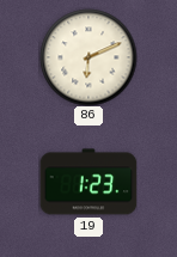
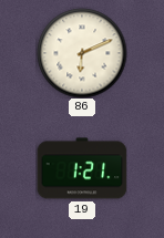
19: 1:23 -> 1:21
